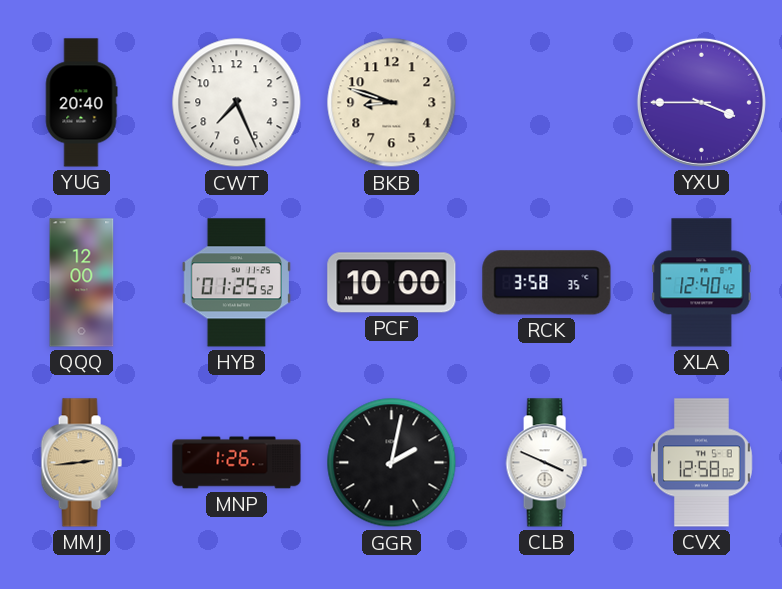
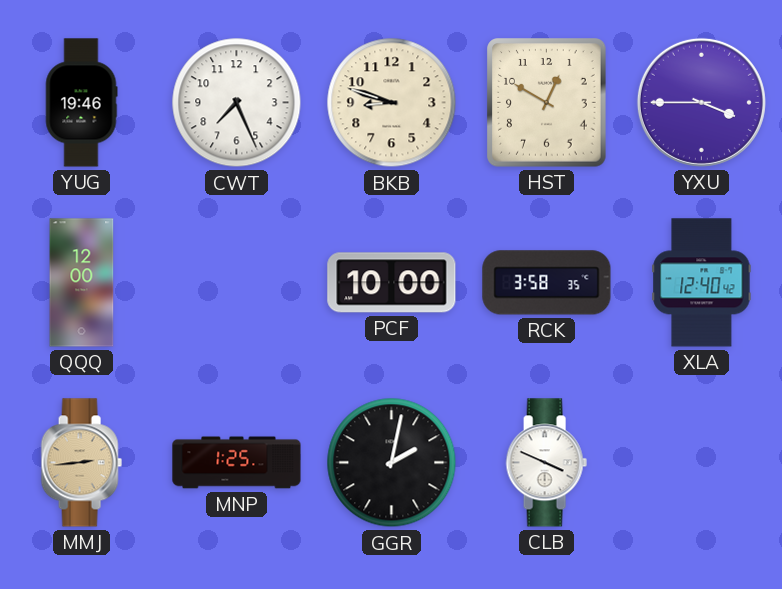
YUG: 20:40 -> 19:46
HST: none -> 12:50
HYB: 01:25 -> none
MNP: 1:26 -> 1:25
CVX: 12:58 -> none
